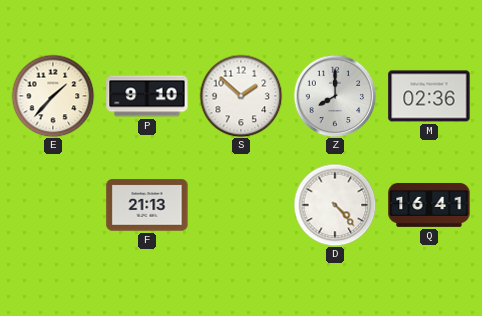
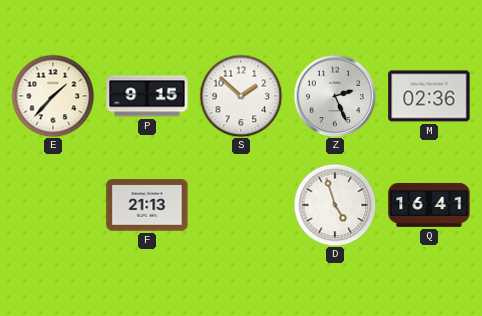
P: 9:10 -> 9:15
Z: 8:00 -> 2:26
D: 4:23 -> 4:57
